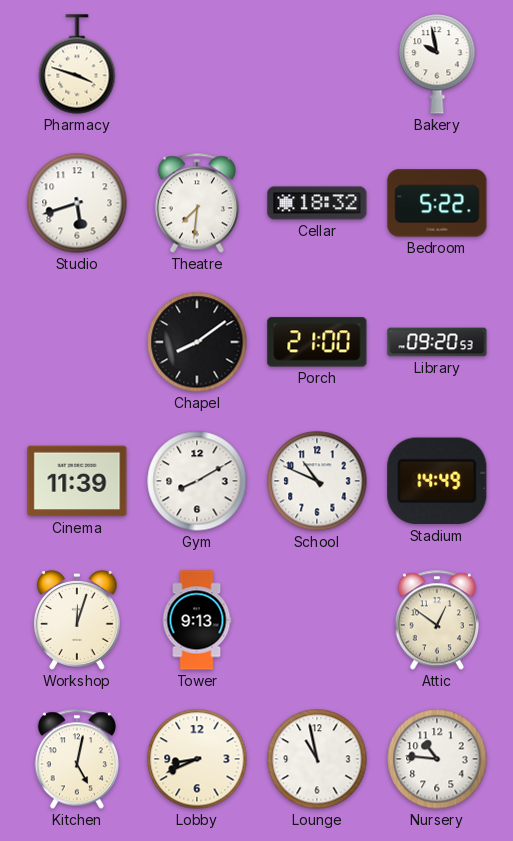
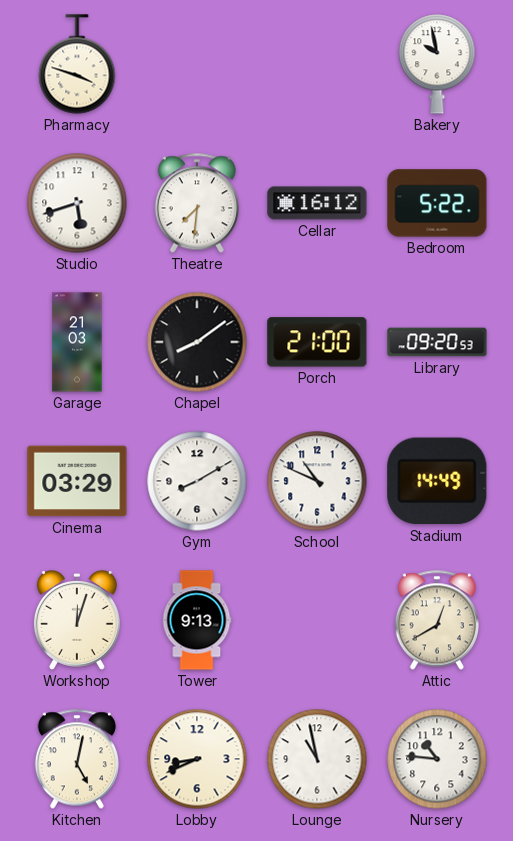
Cellar: 18:32 -> 16:12
Garage: none -> 21:03
Cinema: 11:39 -> 03:29
Attic: 12:51 -> 12:40
